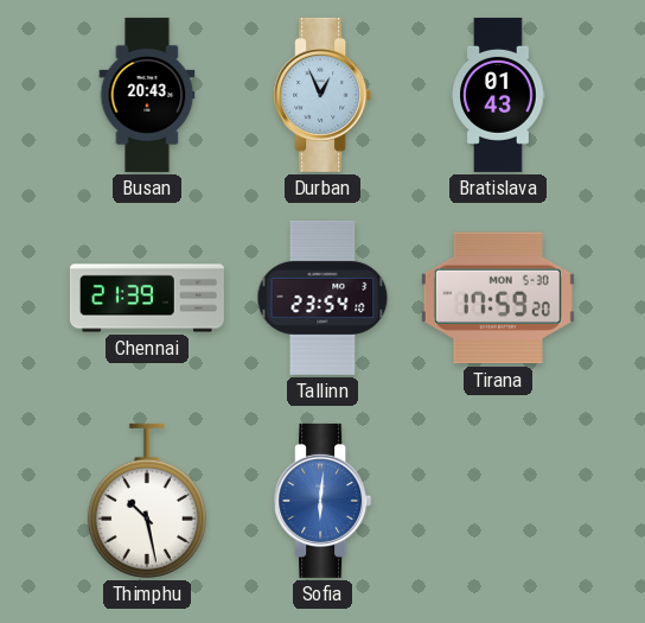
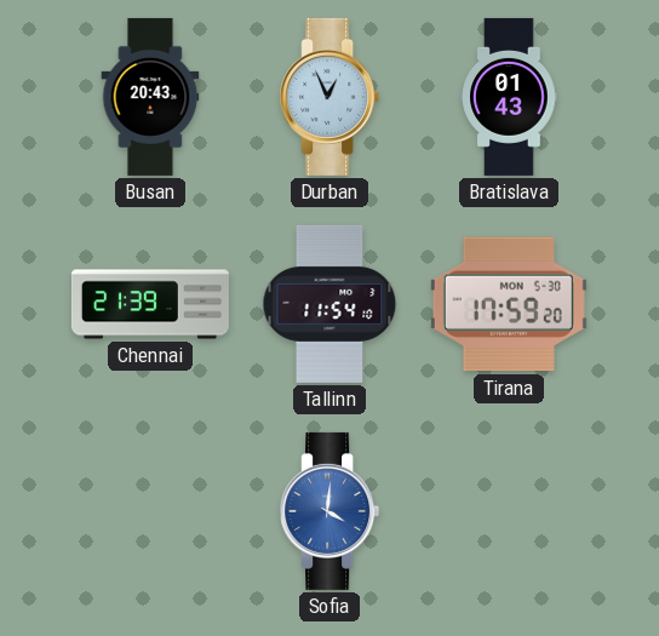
Tallinn: 23:54 -> 11:54
Thimphu: 10:28 -> none
Sofia: 6:01 -> 4:01
